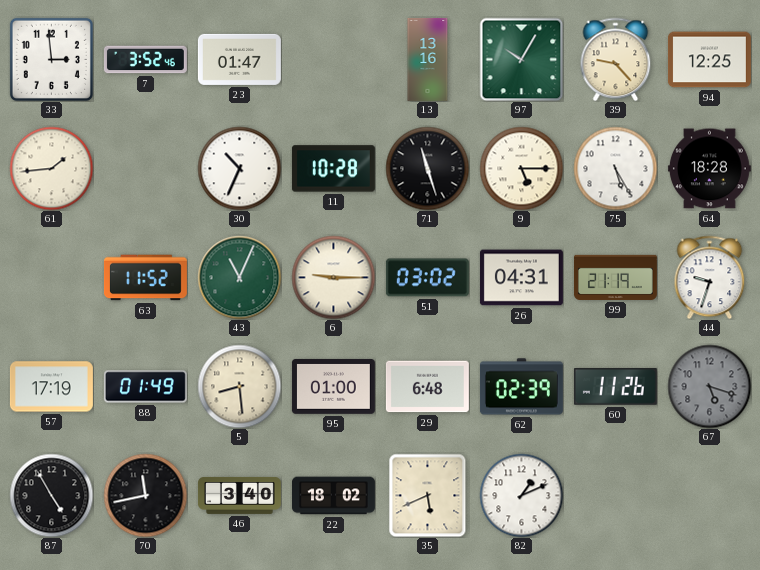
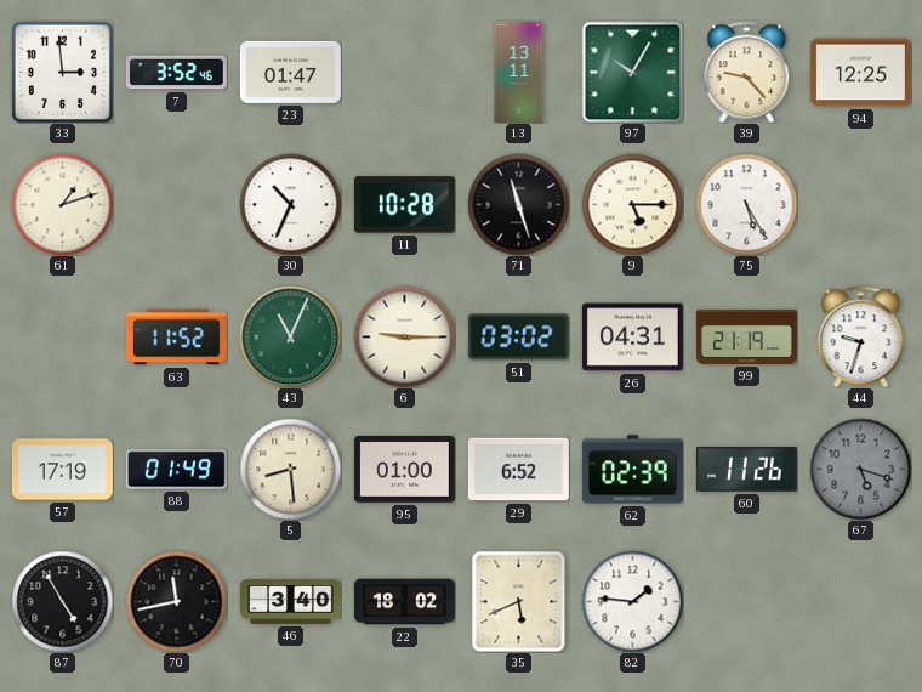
13: 13:16 -> 13:11
61: 1:44 -> 1:12
64: 18:28 -> none
29: 6:48 -> 6:52
82: 1:11 -> 1:46
